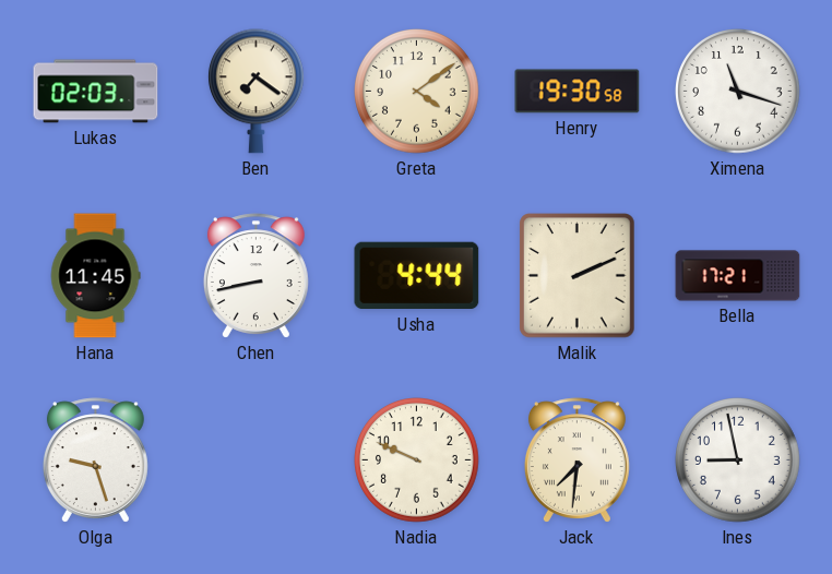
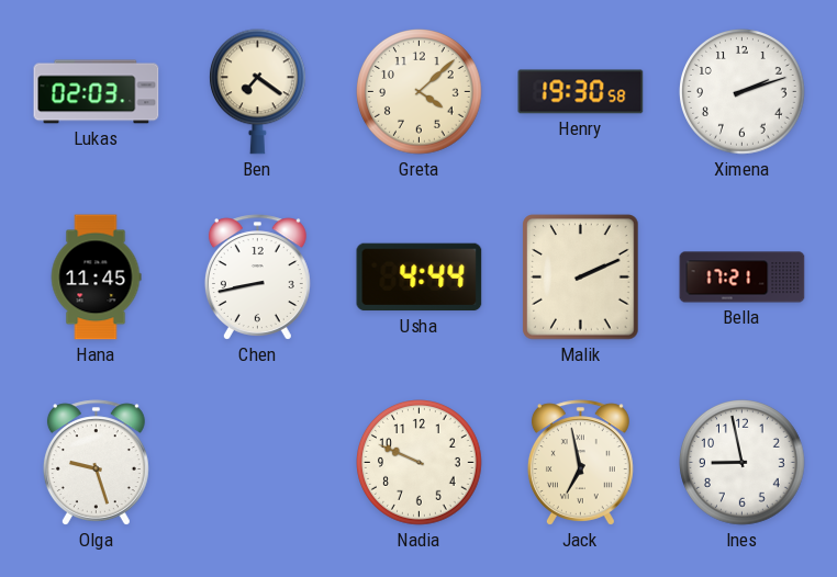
Greta: 4:09 -> 4:08
Ximena: 11:18 -> 2:12
Jack: 7:31 -> 6:58
